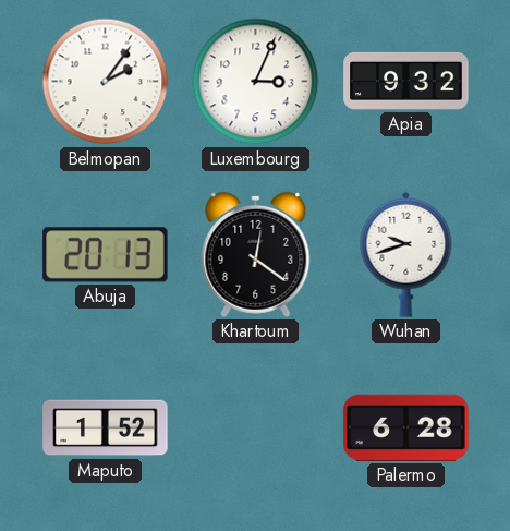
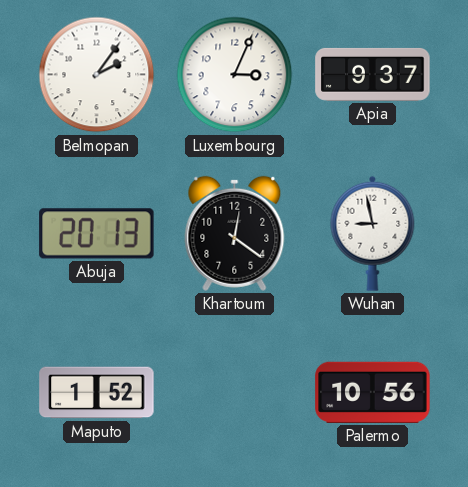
Apia: 9:32 -> 9:37
Wuhan: 9:42 -> 8:58
Palermo: 6:28 -> 10:56
